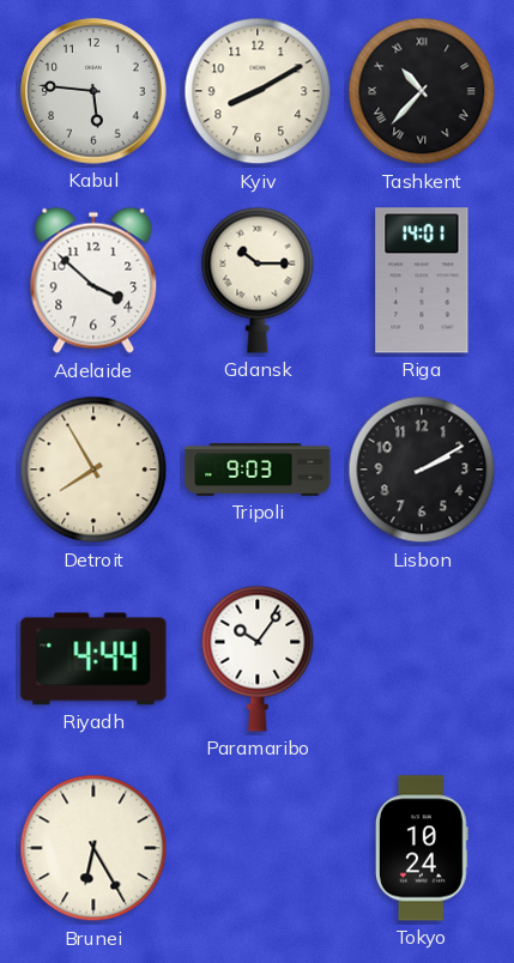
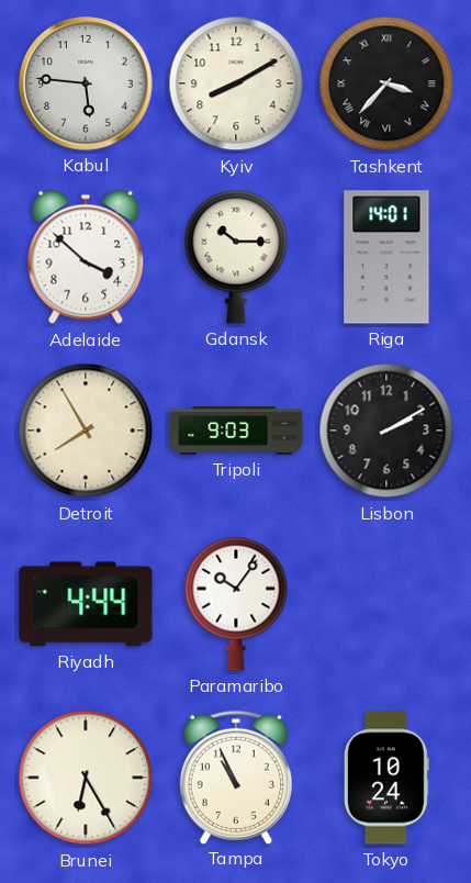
Tashkent: 10:37 -> 3:37
Tampa: none -> 10:56
